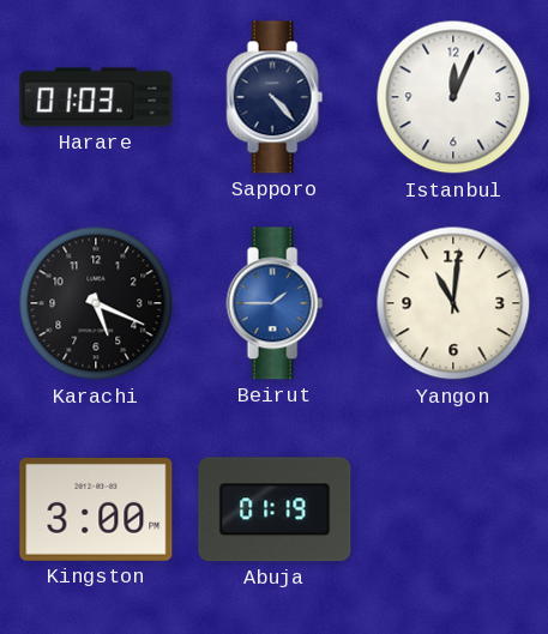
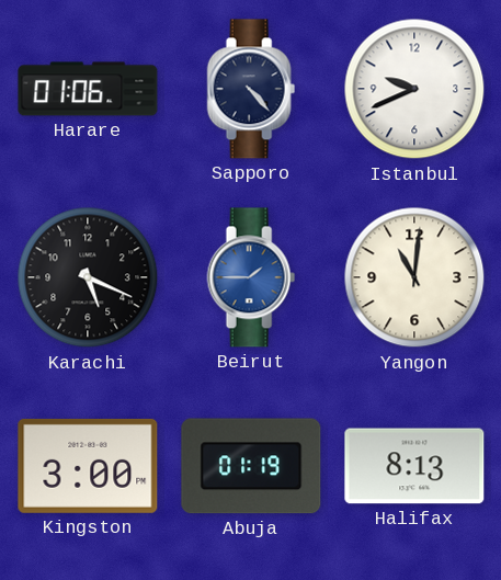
Harare: 01:03 -> 01:06
Istanbul: 12:04 -> 9:41
Halifax: none -> 8:13
